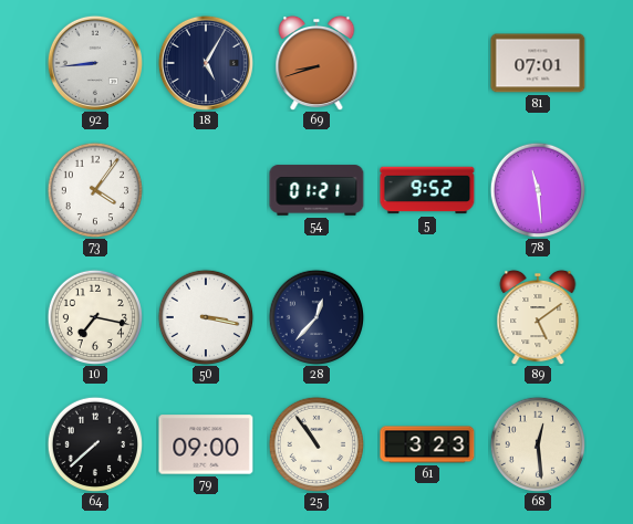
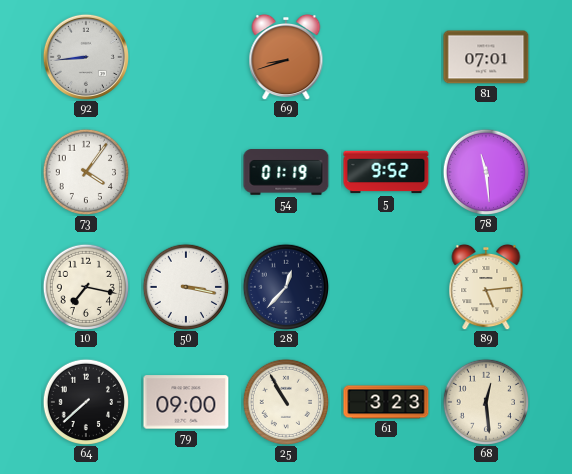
18: 5:05 -> none
54: 01:21 -> 01:19
89: 5:09 -> 5:14
25: 10:54 -> 10:55
